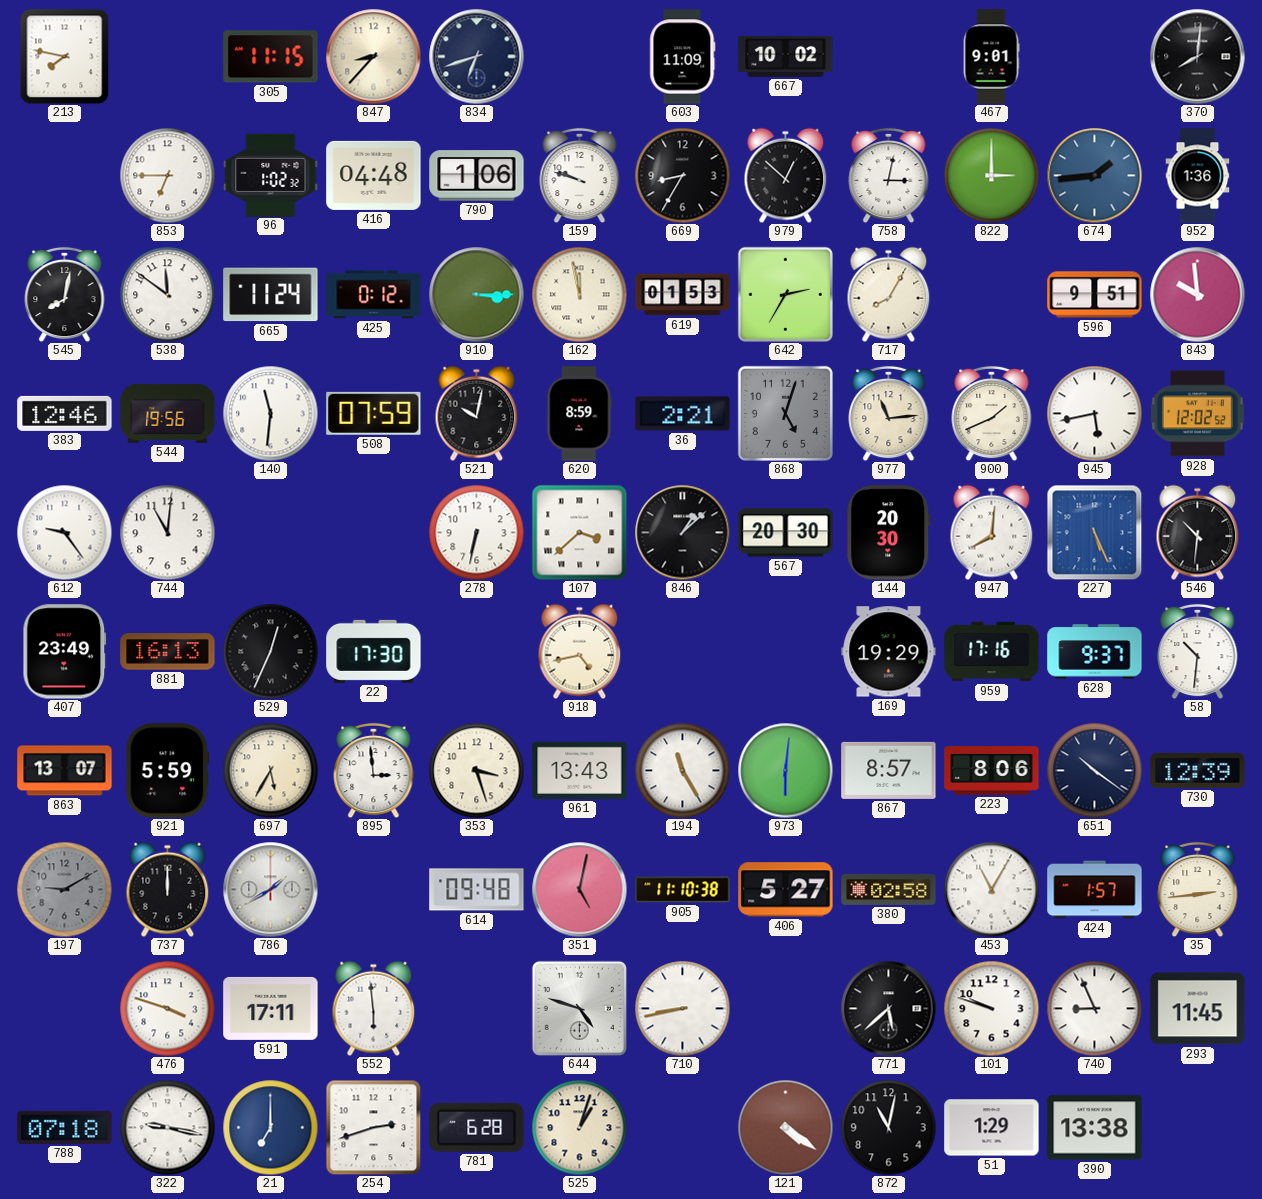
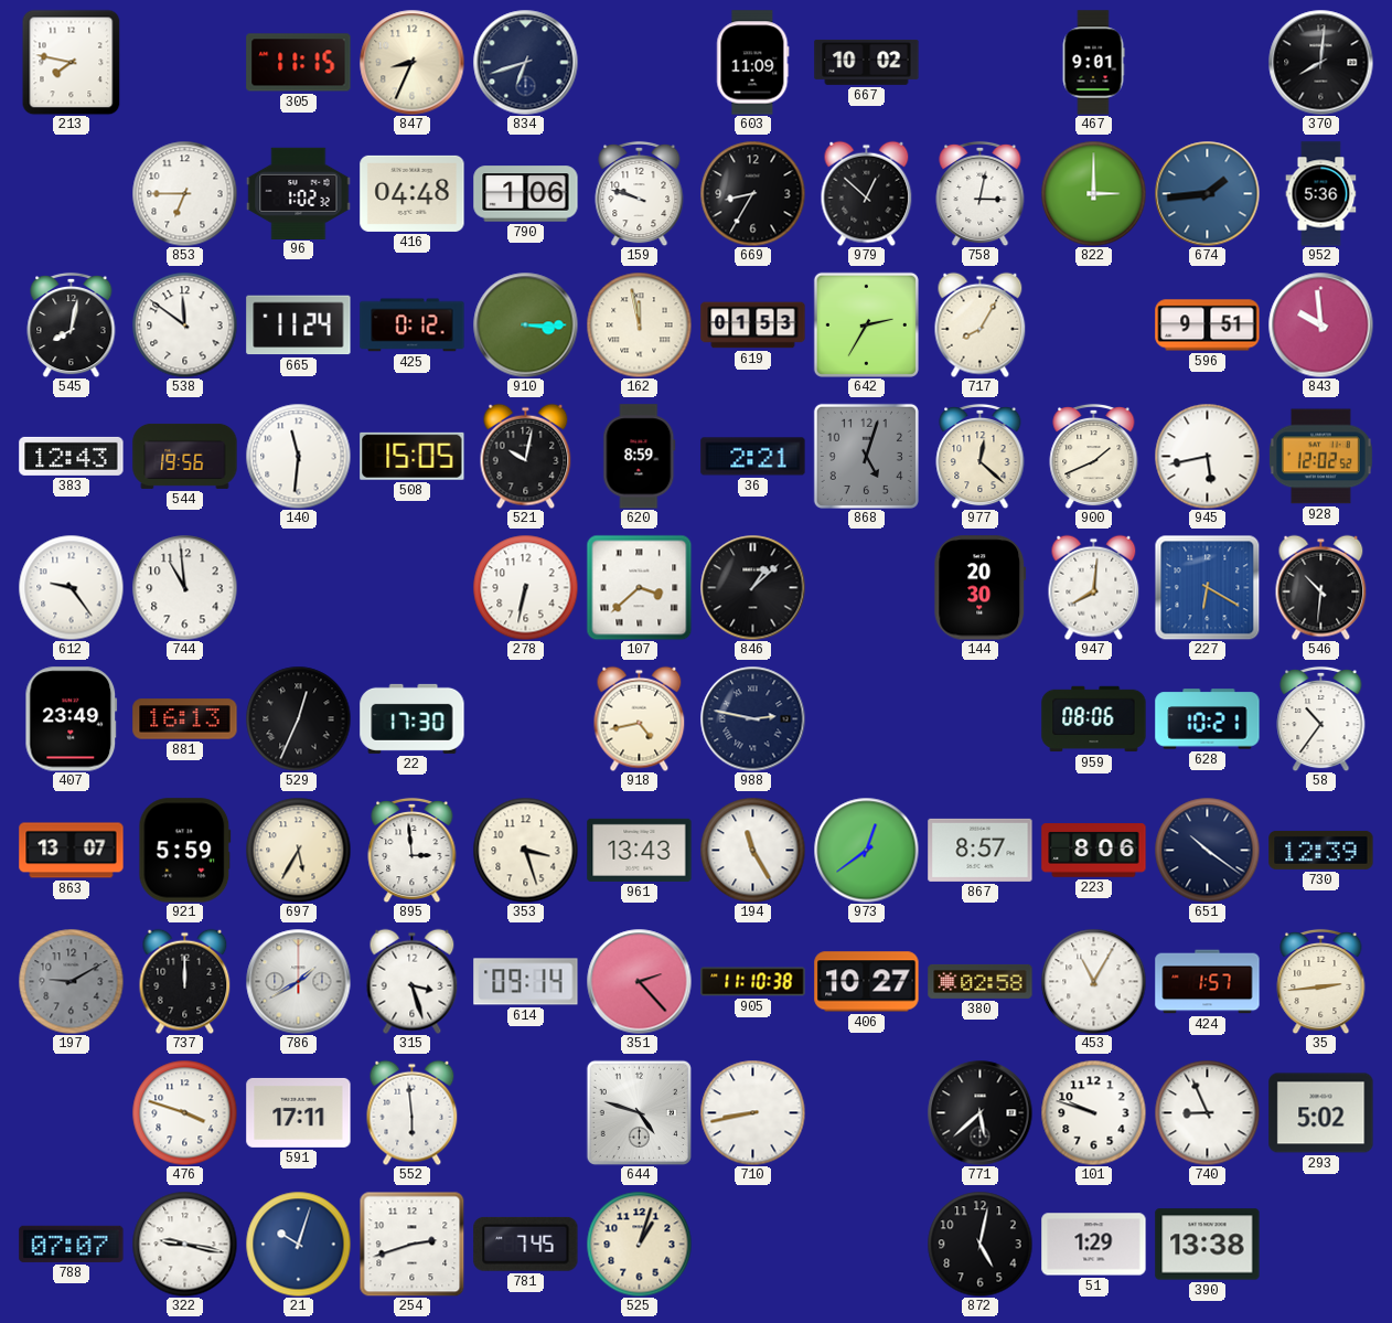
847: 8:37 -> 8:34
952: 1:36 -> 5:36
383: 12:46 -> 12:43
508: 07:59 -> 15:05
977: 11:14 -> 12:22
744: 11:01 -> 10:59
567: 20:30 -> none
227: 5:26 -> 6:20
988: none -> 2:47
169: 19:29 -> none
959: 17:16 -> 08:06
628: 9:37 -> 10:21
58: 10:31 -> 10:36
973: 6:01 -> 12:39
315: none -> 3:27
614: 09:48 -> 09:14
351: 5:02 -> 2:23
406: 5:27 -> 10:27
293: 11:45 -> 5:02
788: 07:18 -> 07:07
21: 7:00 -> 10:03
781: 6:28 -> 7:45
121: 4:21 -> none
872: 11:02 -> 5:02
